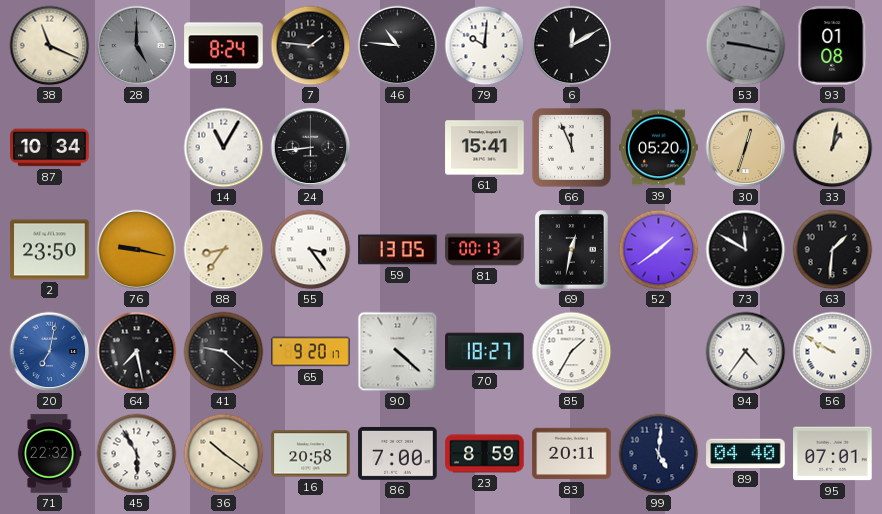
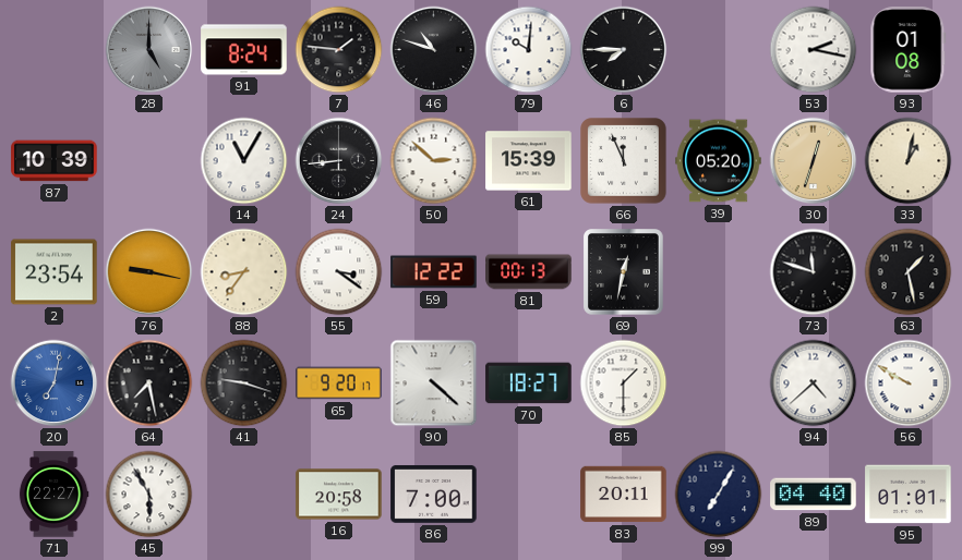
38: 11:19 -> none
46: 10:46 -> 10:48
6: 12:10 -> 7:45
53: 9:17 -> 2:17
53 dial: grey -> white
87: 10:34 -> 10:39
50: none -> 2:52
61: 15:41 -> 15:39
2: 23:50 -> 23:54
55: 3:24 -> 3:21
59: 13:05 -> 12:22
52: 1:39 -> none
73: 11:50 -> 11:48
63: 1:31 -> 1:28
41: 9:22 -> 9:18
85: 1:35 -> 1:30
94: 4:36 -> 4:38
71: 22:32 -> 22:27
36: 10:21 -> none
23: 8:59 -> none
99: 5:01 -> 7:05
95: 07:01 -> 01:01
